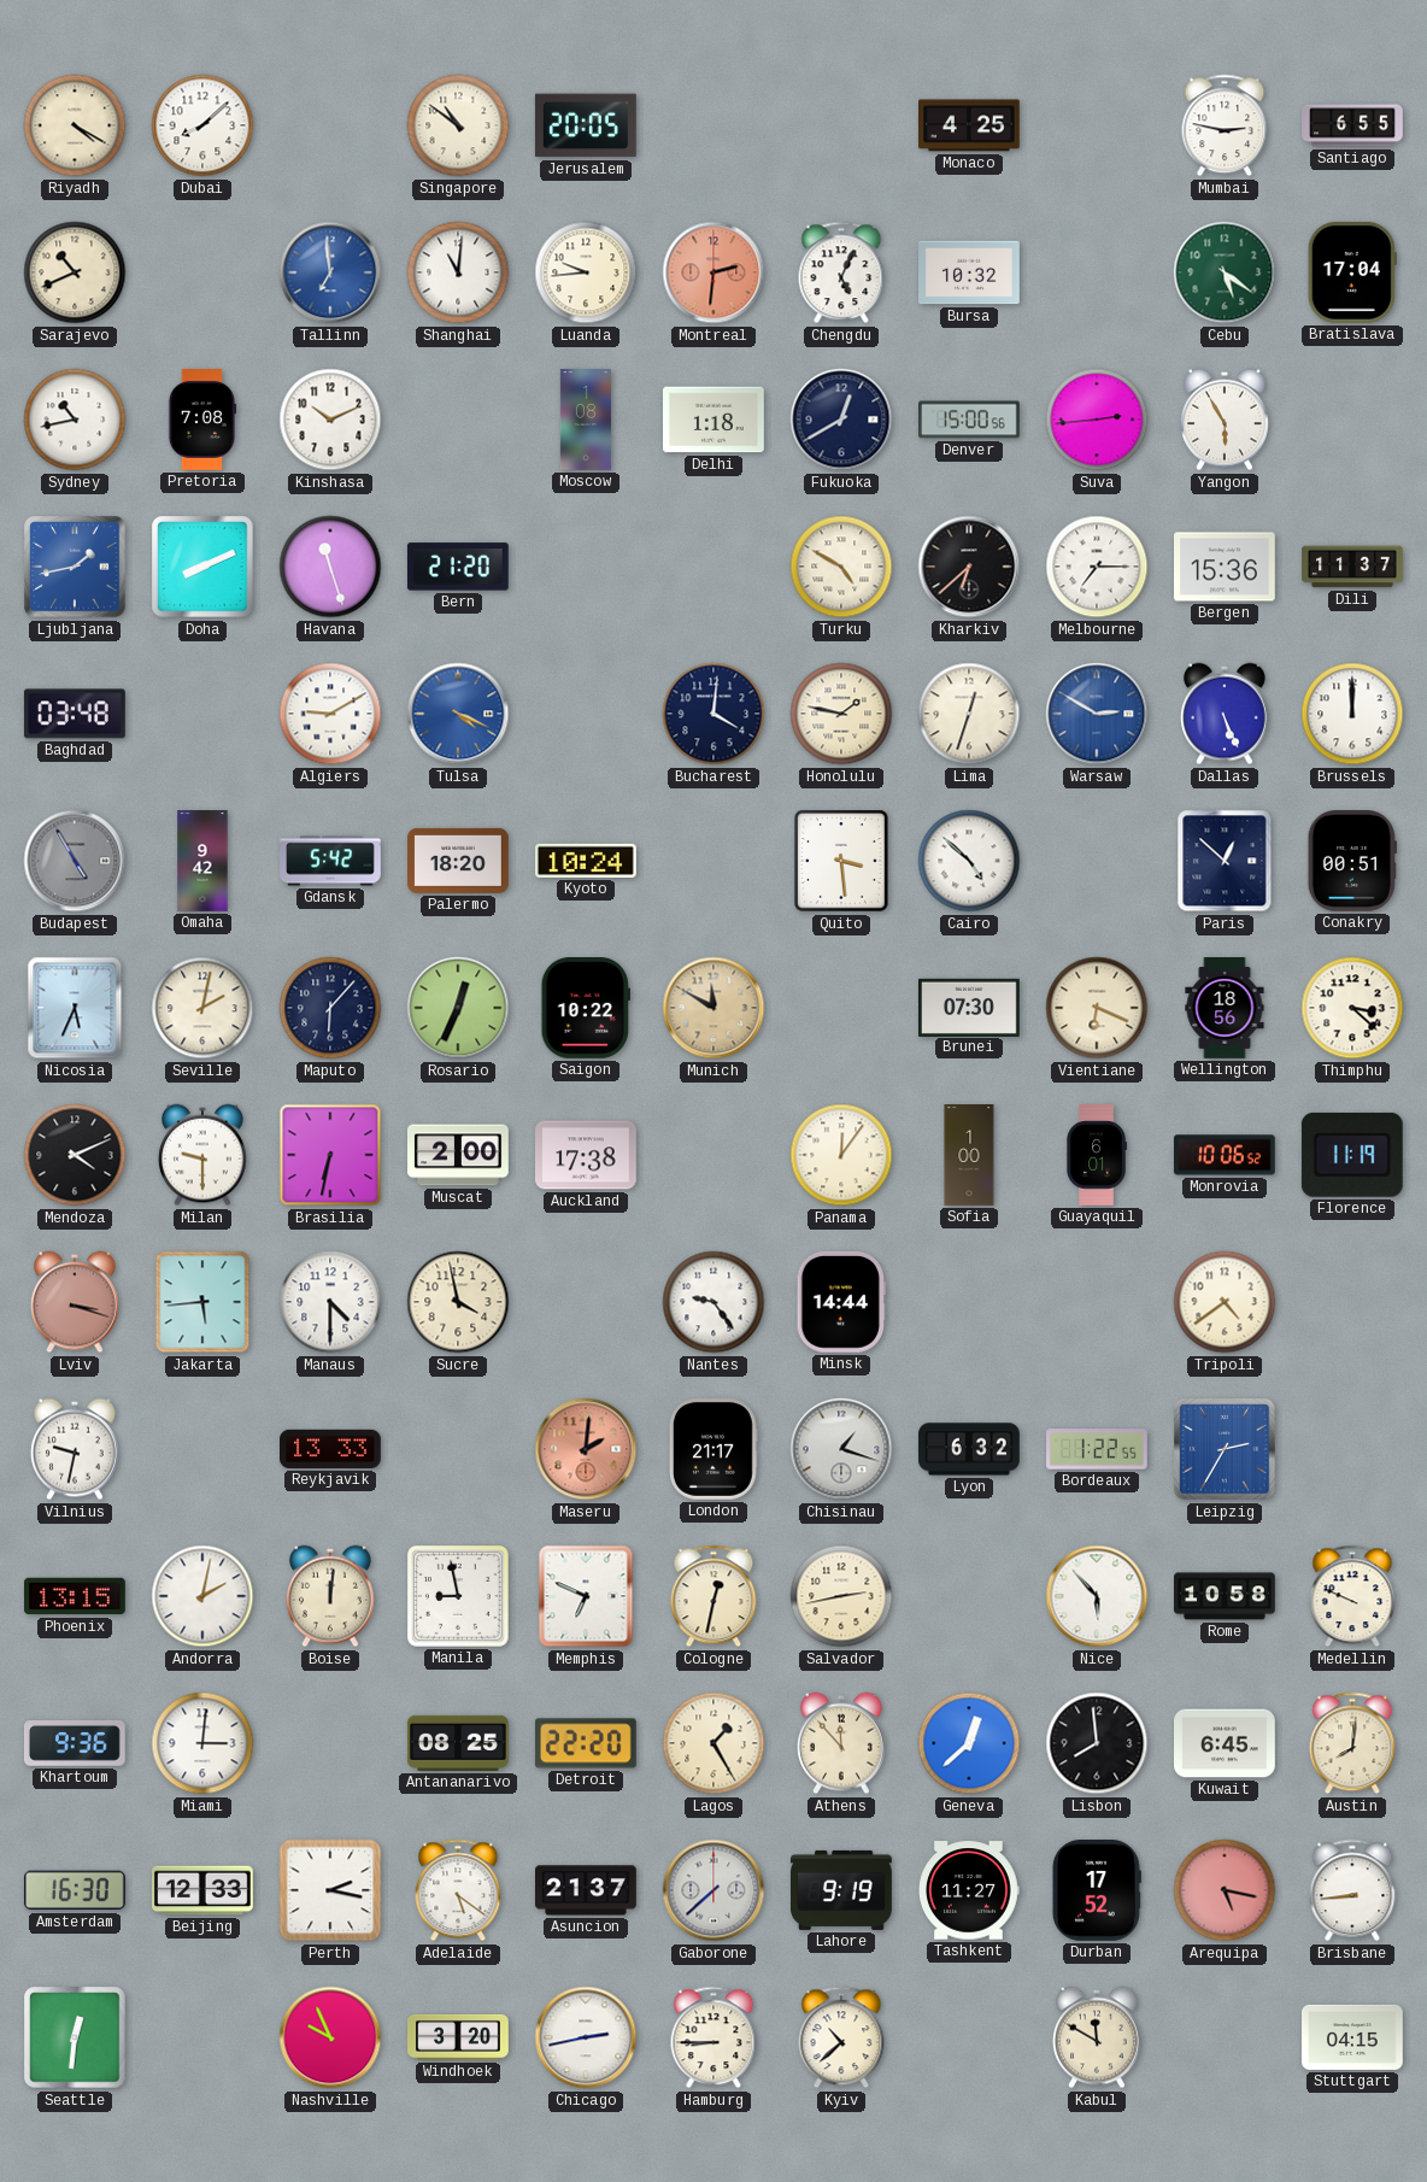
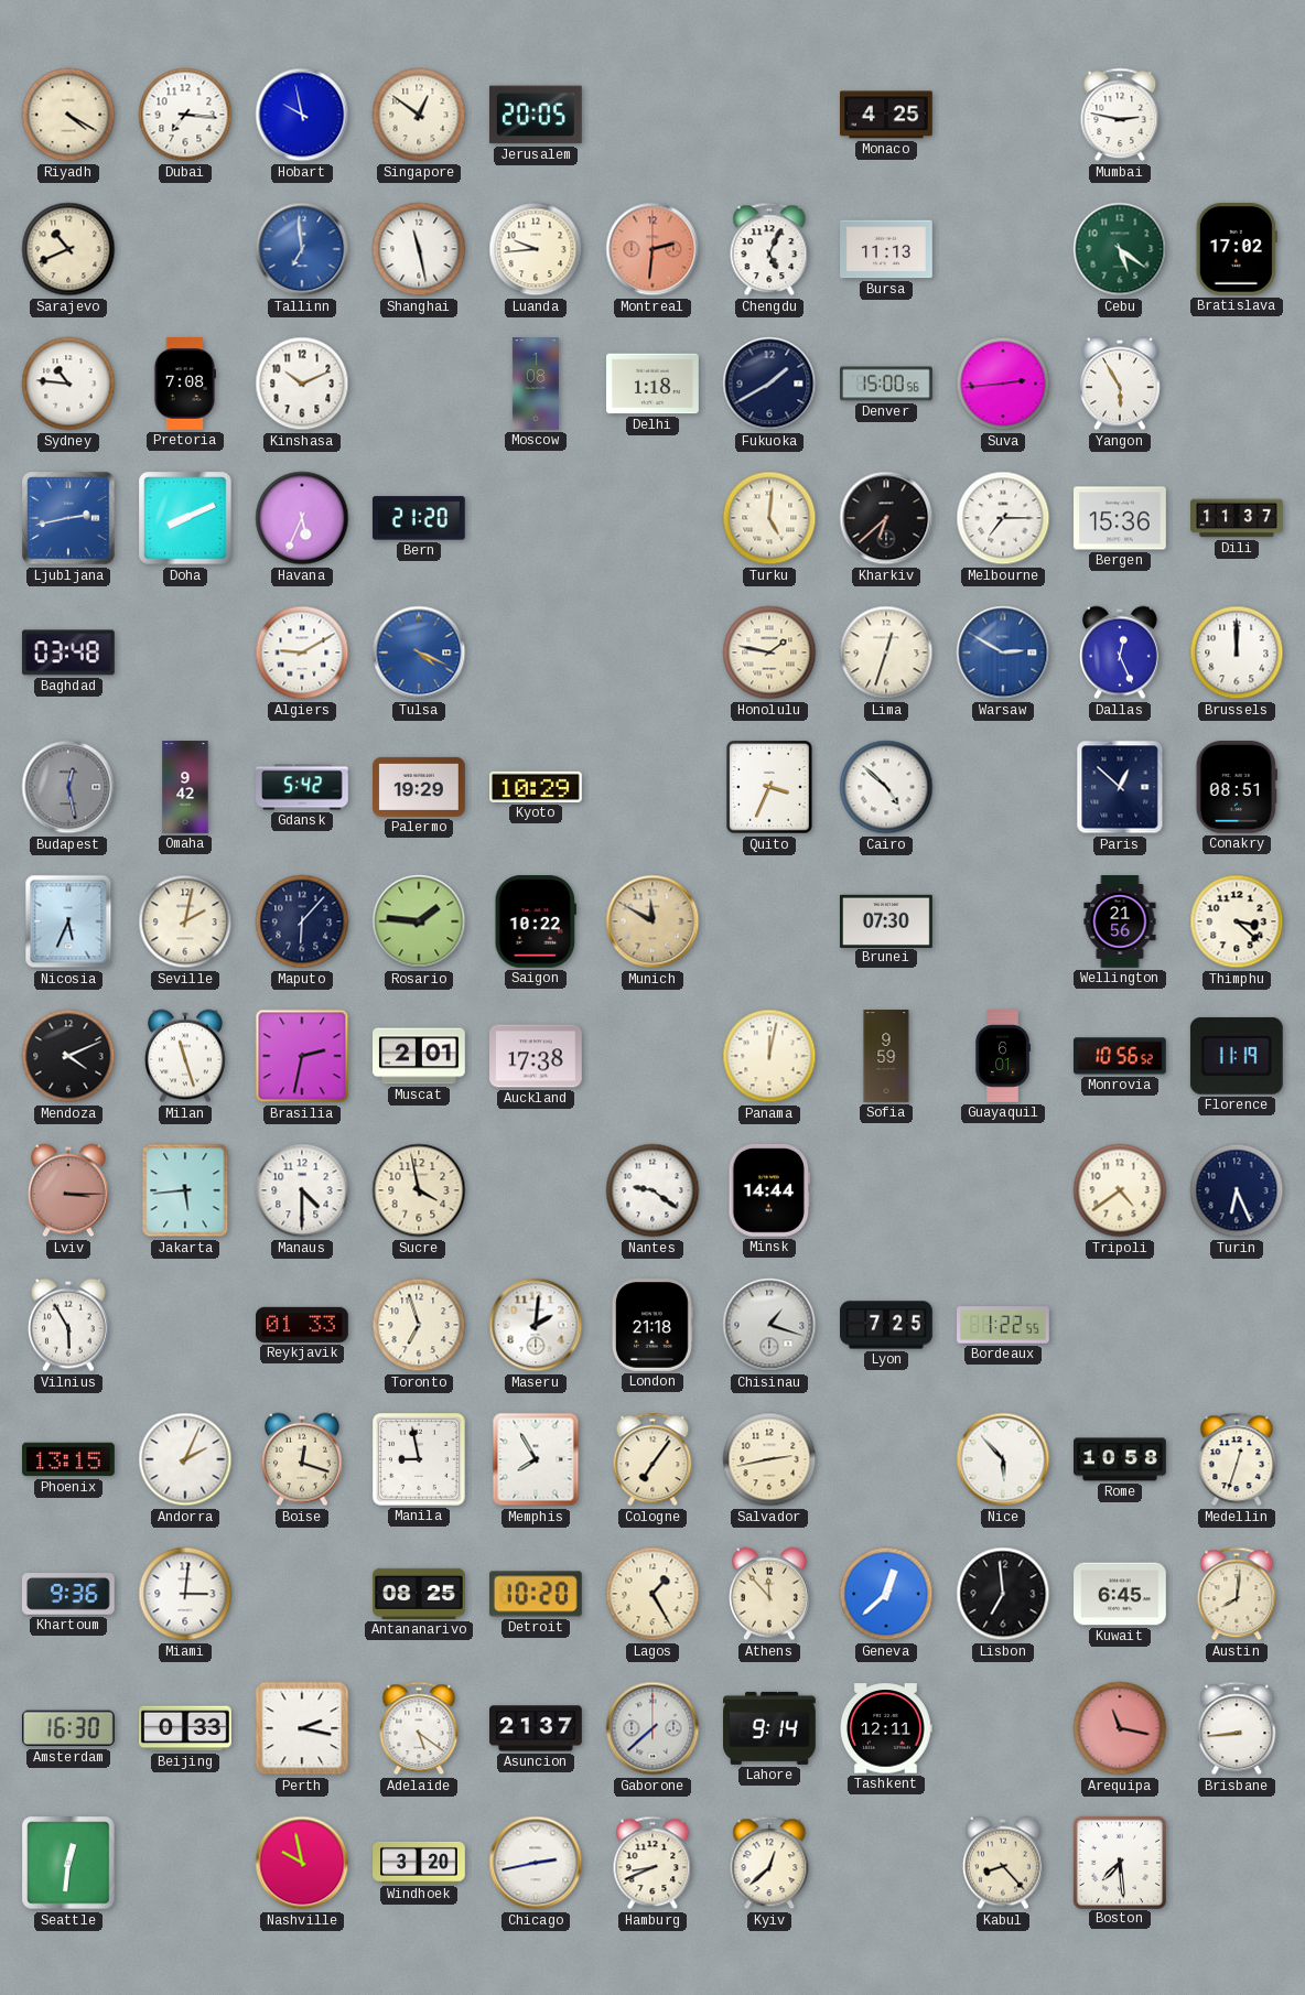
Dubai: 8:08 -> 7:16
Hobart: none -> 9:58
Singapore: 10:51 -> 12:51
Santiago: 6:55 -> none
Shanghai: 11:01 -> 11:28
Bursa: 10:32 -> 11:13
Bratislava: 17:04 -> 17:02
Sydney: 10:43 -> 10:46
Fukuoka: 12:40 -> 1:40
Ljubljana: 1:43 -> 2:43
Havana: 11:27 -> 5:34
Turku: 4:50 -> 5:01
Bucharest: 4:01 -> none
Dallas: 5:26 -> 12:26
Budapest: 4:55 -> 12:28
Palermo: 18:20 -> 19:29
Kyoto: 10:24 -> 10:29
Quito: 3:29 -> 3:34
Conakry: 00:51 -> 08:51
Rosario: 12:34 -> 1:46
Vientiane: 6:19 -> none
Wellington: 18:56 -> 21:56
Milan: 9:30 -> 11:27
Brasilia: 6:32 -> 2:32
Muscat: 2:00 -> 2:01
Panama: 12:06 -> 12:02
Sofia: 1:00 -> 9:59
Monrovia: 10:06 -> 10:56
Lviv: 3:18 -> 3:15
Nantes: 9:24 -> 9:21
Turin: none -> 6:26
Vilnius: 9:32 -> 5:55
Reykjavik: 13:33 -> 01:33
Toronto: none -> 6:57
Maseru dial: salmon -> white
London: 21:17 -> 21:18
Lyon: 6:32 -> 7:25
Leipzig: 2:35 -> none
Andorra: 2:02 -> 2:04
Boise: 12:01 -> 12:18
Memphis: 6:49 -> 7:55
Cologne: 12:32 -> 7:06
Medellin: 9:49 -> 12:33
Detroit: 22:20 -> 10:20
Lisbon: 7:59 -> 6:59
Beijing: 12:33 -> 0:33
Lahore: 9:19 -> 9:14
Tashkent: 11:27 -> 12:11
Durban: 17:52 -> none
Arequipa: 5:17 -> 11:17
Nashville: 9:56 -> 9:58
Hamburg: 8:45 -> 8:41
Kyiv: 10:38 -> 12:38
Kabul: 11:50 -> 8:23
Boston: none -> 7:29
Stuttgart: 04:15 -> none
